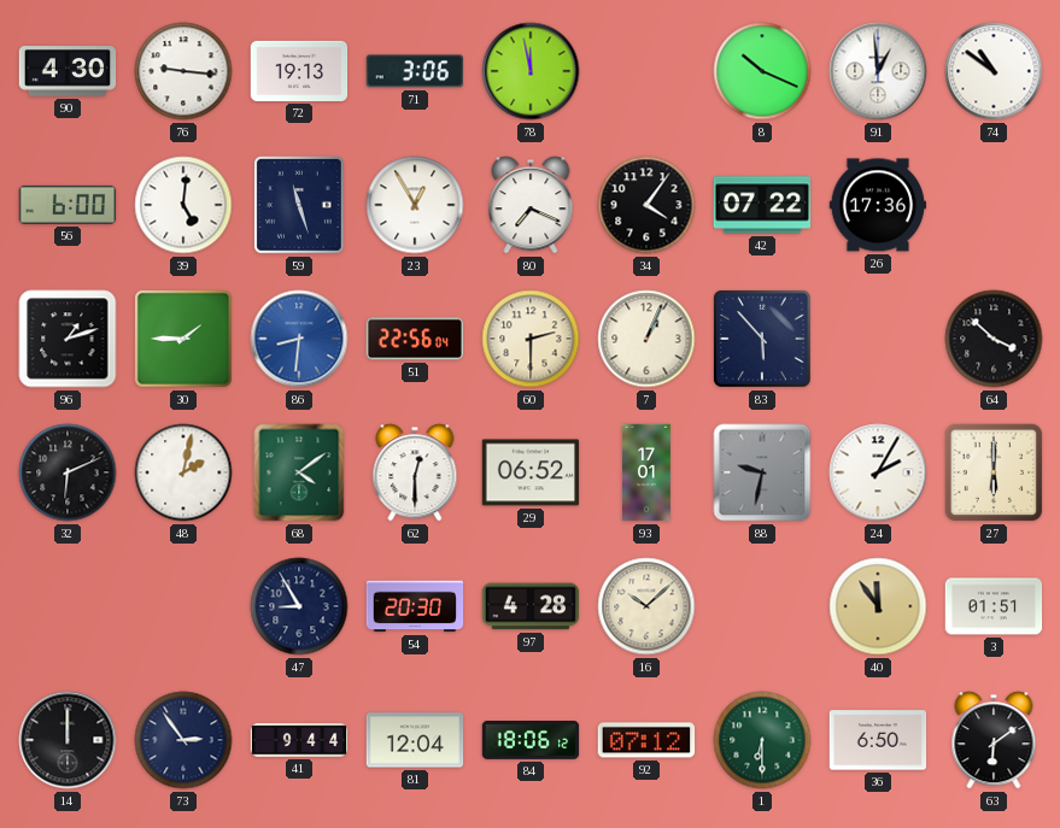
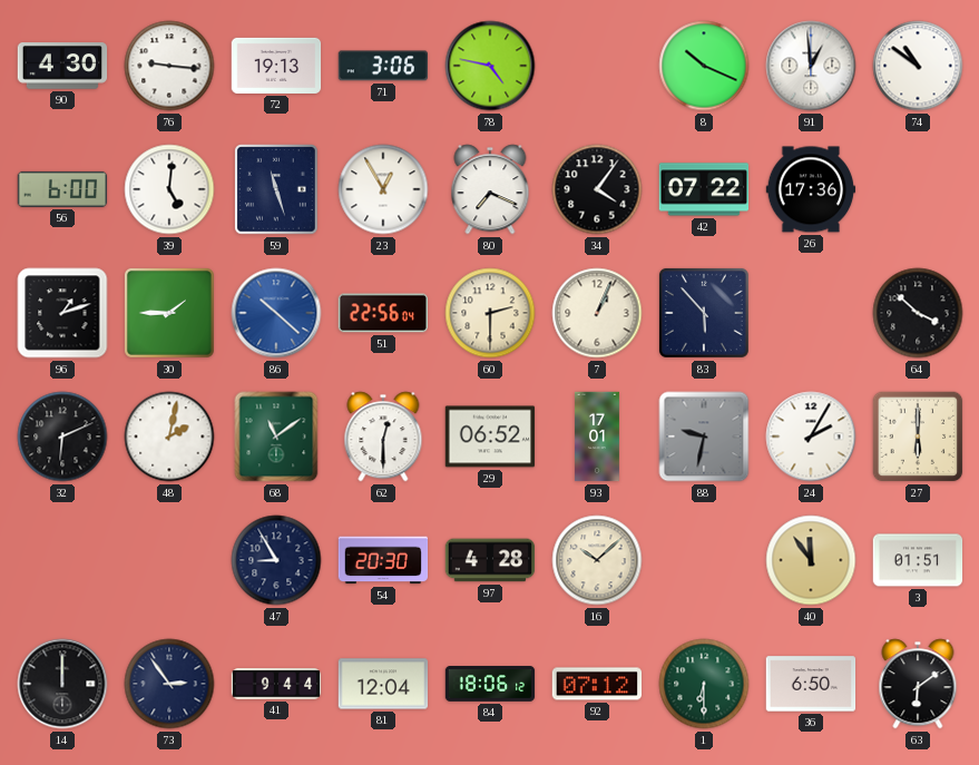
78: 11:58 -> 4:47
86: 8:31 -> 10:22
68: 4:09 -> 11:09
